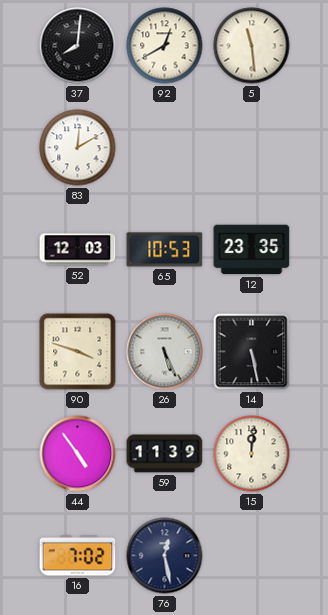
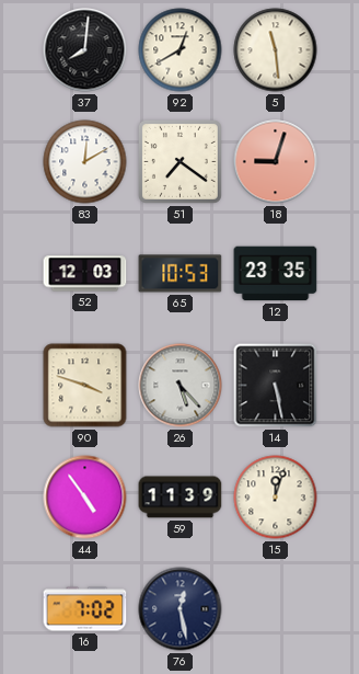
51: none -> 7:21
18: none -> 9:03
26: 5:26 -> 5:23
15: 12:01 -> 12:03
